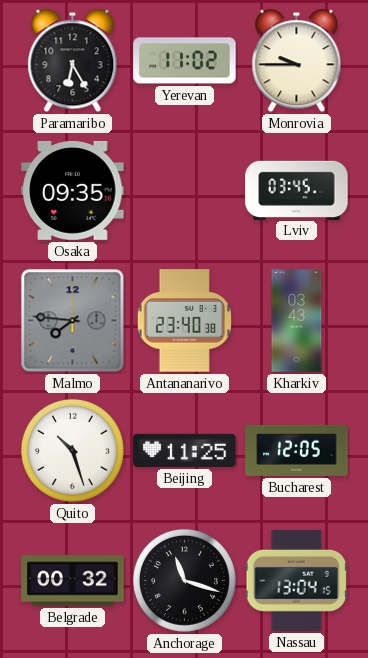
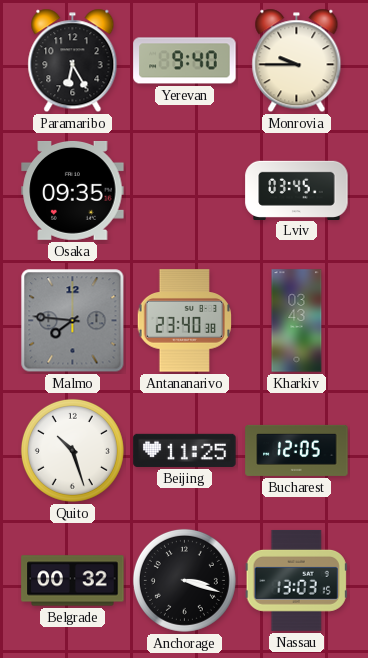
Yerevan: 11:02 -> 9:40
Anchorage: 11:18 -> 3:18
Nassau: 13:04 -> 13:03
